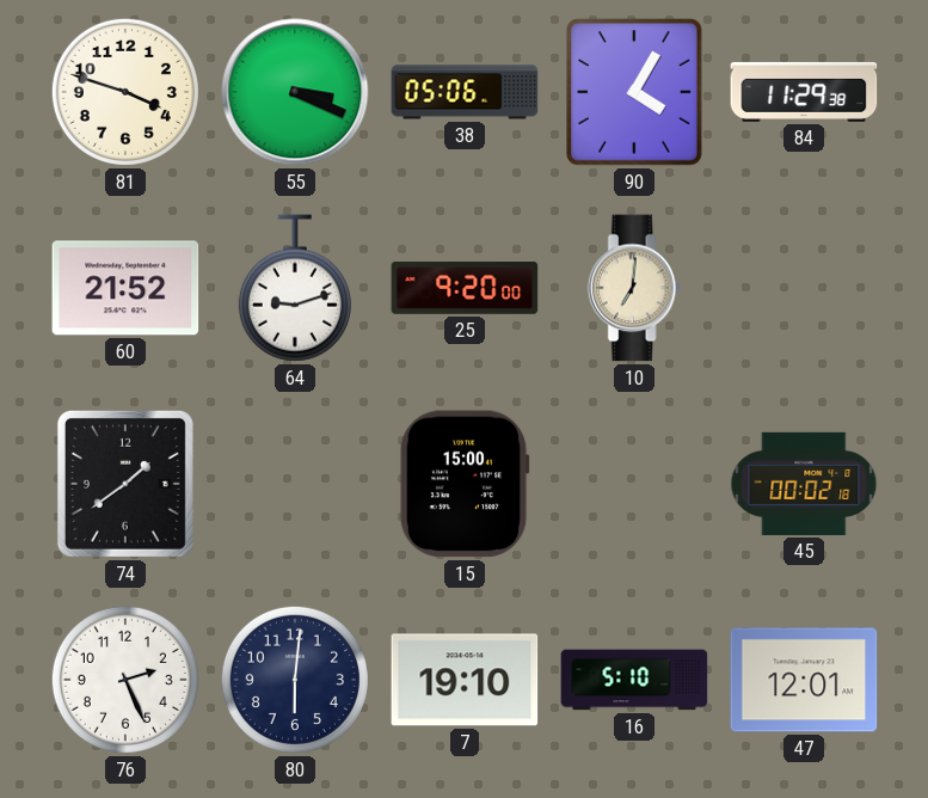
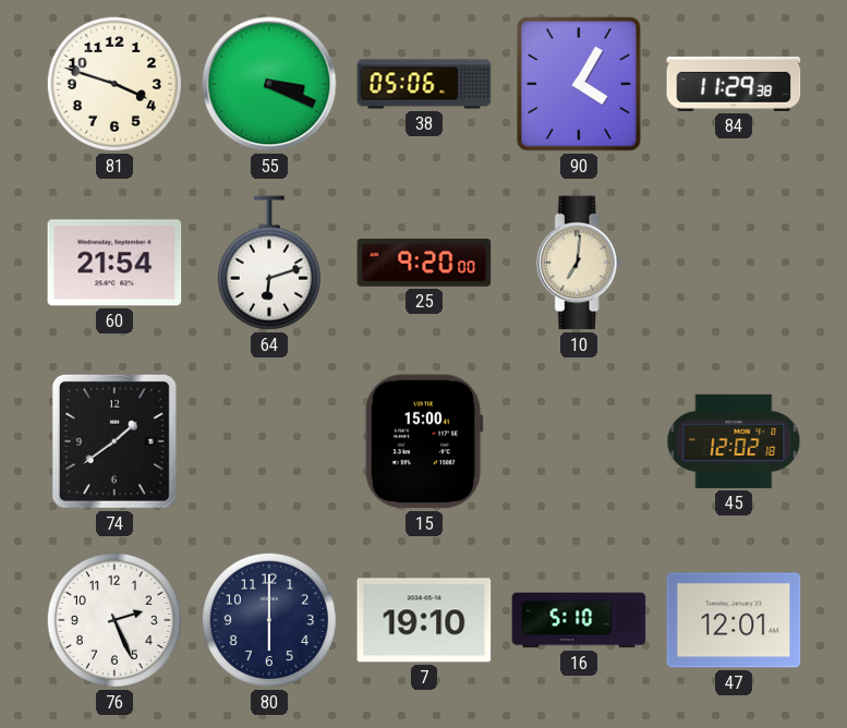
60: 21:52 -> 21:54
64: 9:12 -> 6:12
45: 00:02 -> 12:02
80: 6:01 -> 6:00
